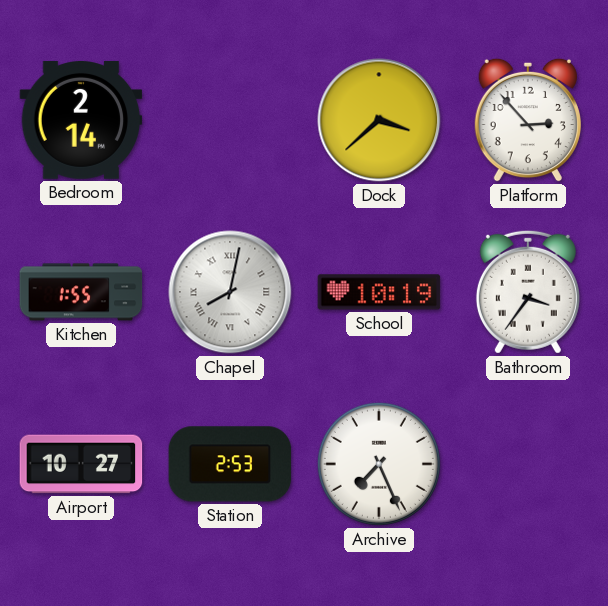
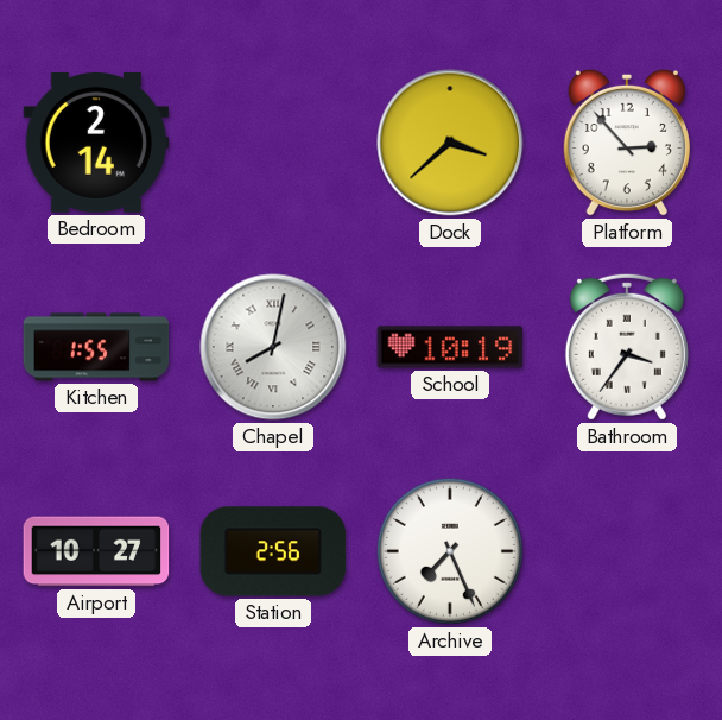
Station: 2:53 -> 2:56
